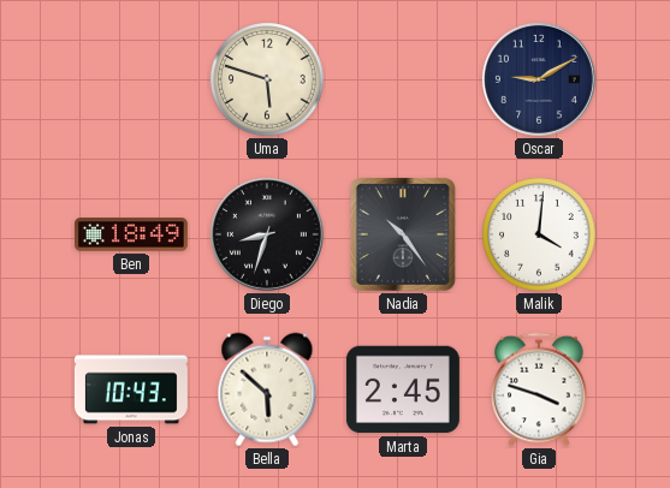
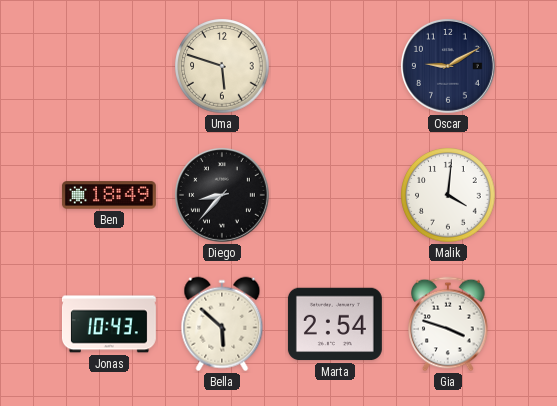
Diego: 8:33 -> 8:37
Nadia: 10:24 -> none
Marta: 2:45 -> 2:54
